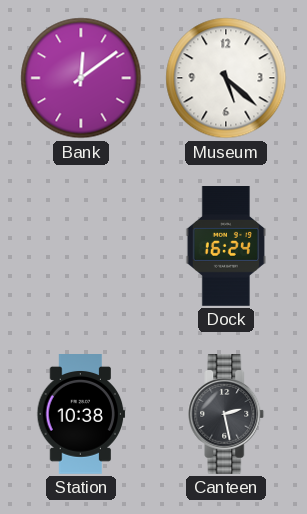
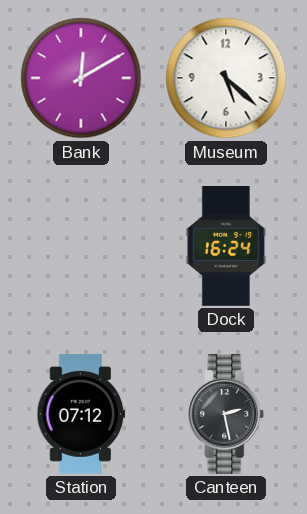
Bank: 12:09 -> 12:10
Station: 10:38 -> 07:12
